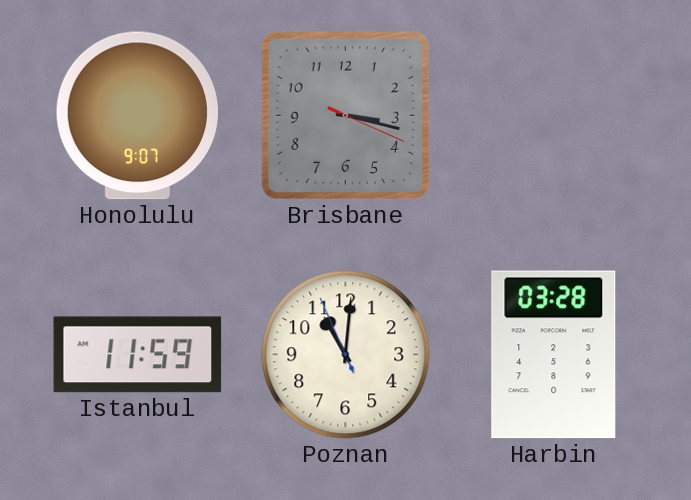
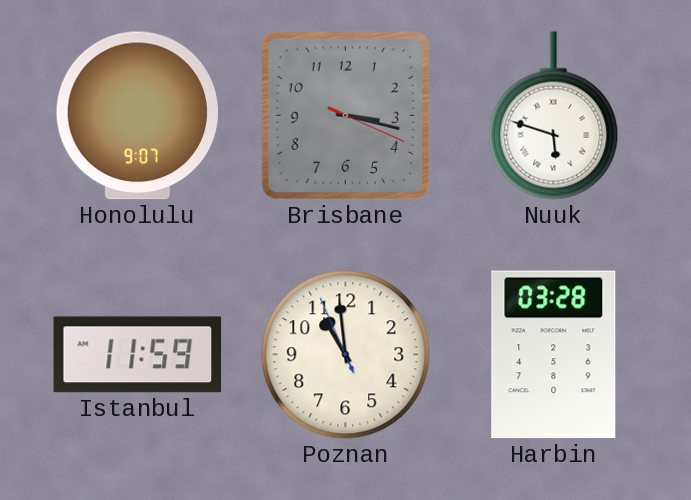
Nuuk: none -> 5:48
Poznan: 11:00 -> 10:58
